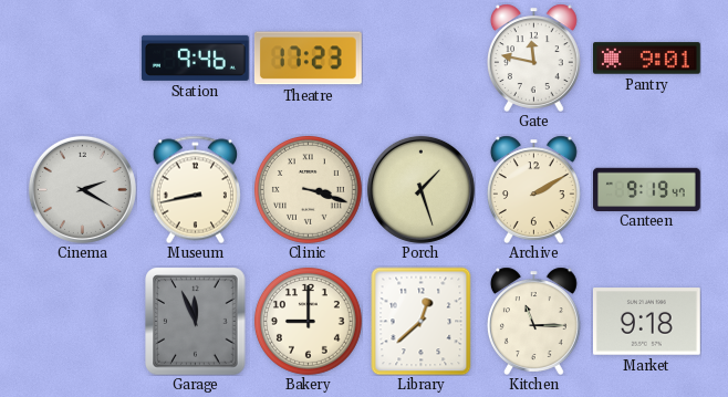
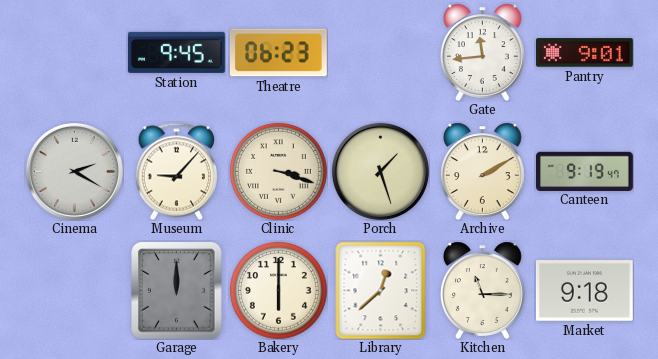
Station: 9:46 -> 9:45
Theatre: 17:23 -> 06:23
Gate: 11:47 -> 11:44
Museum: 8:43 -> 9:07
Garage: 11:56 -> 12:00
Bakery: 9:00 -> 6:00
